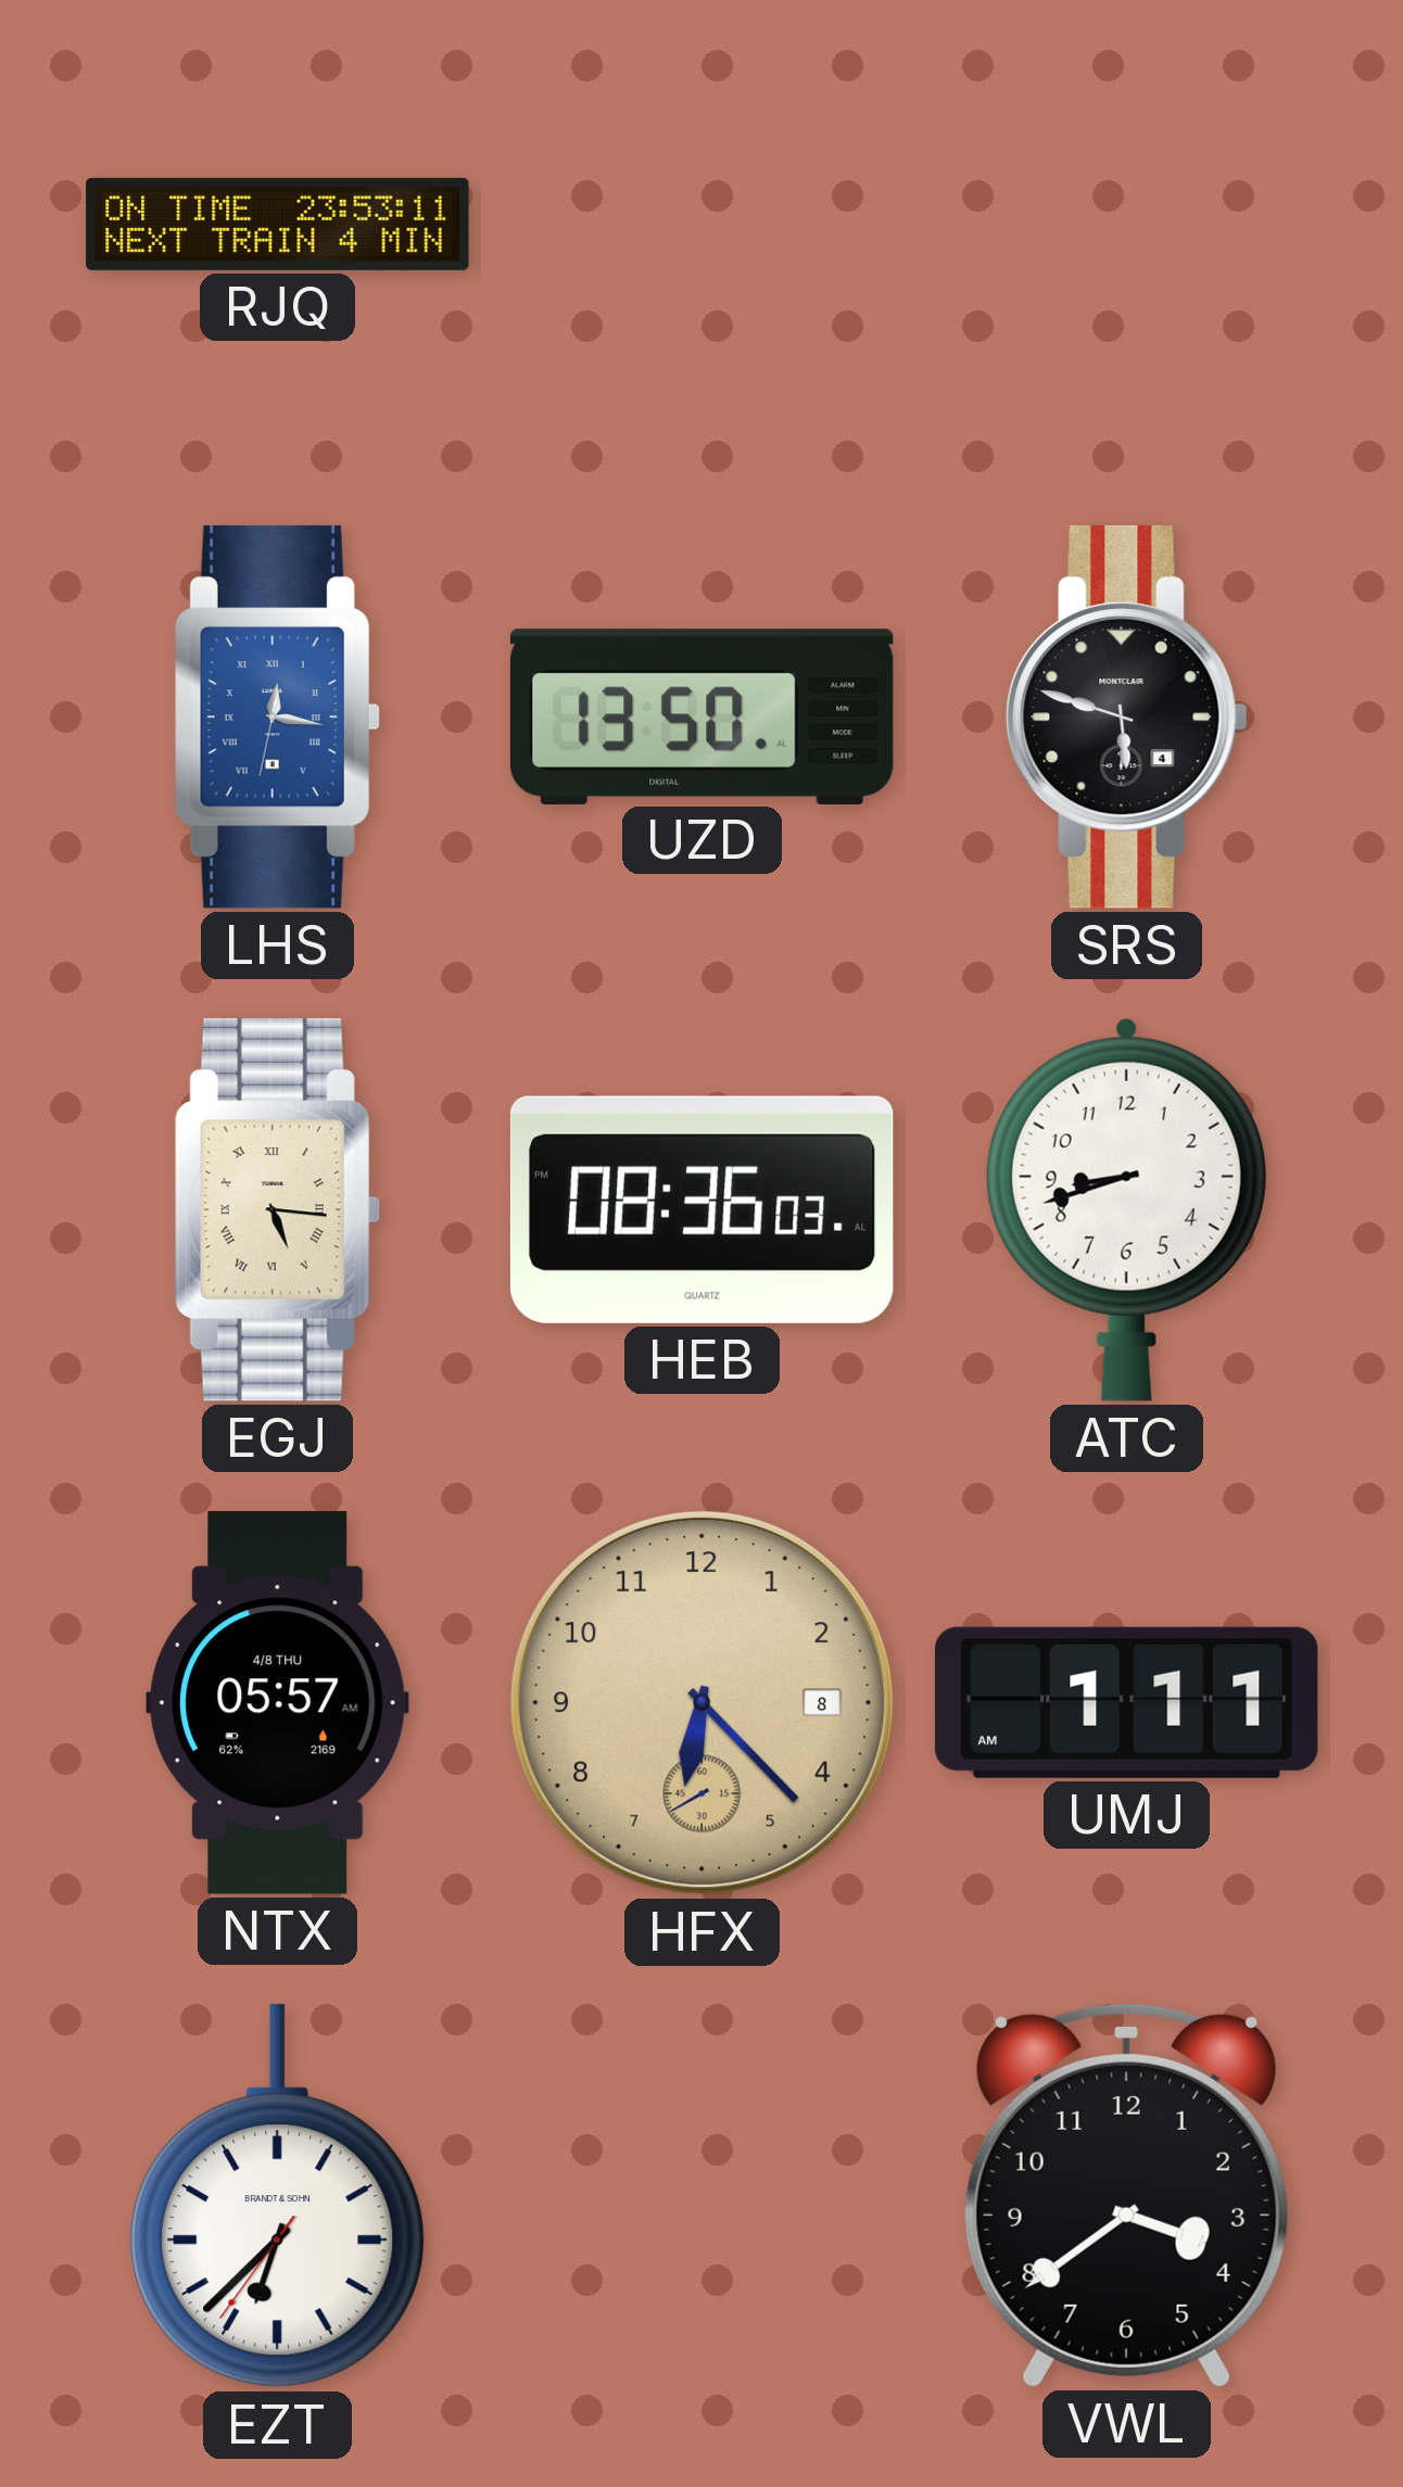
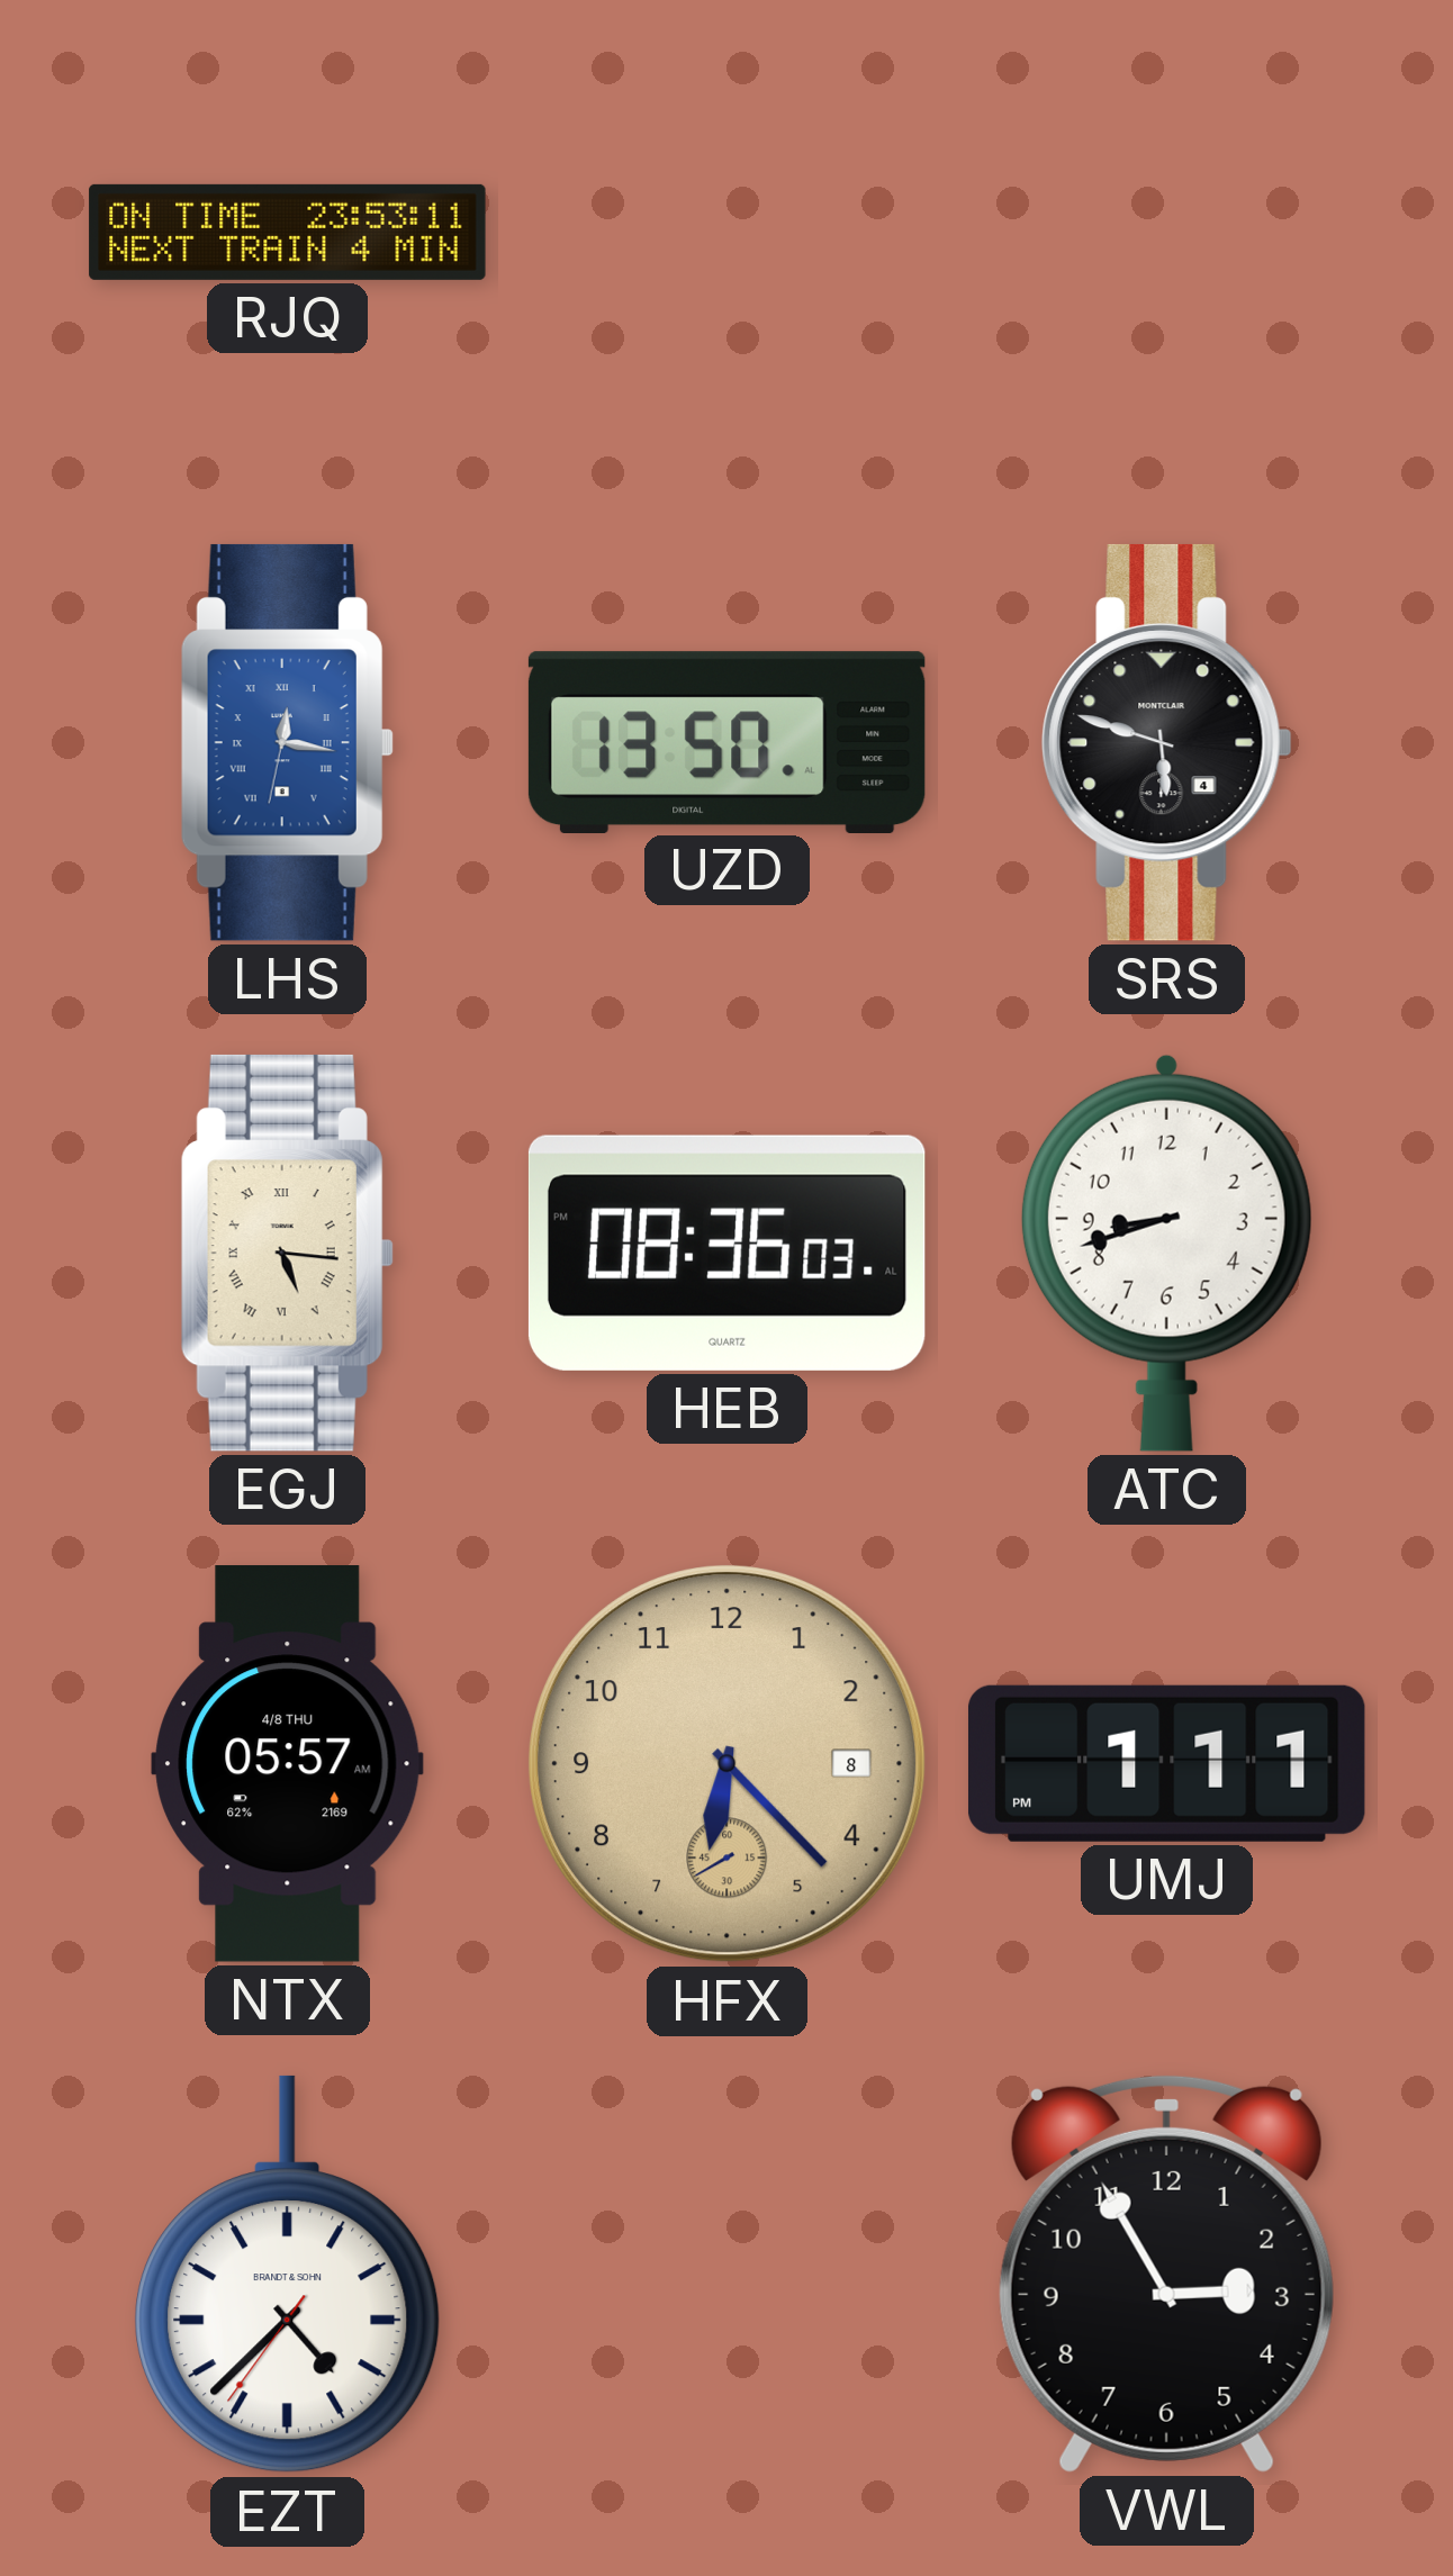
UMJ: 1:11 AM -> 1:11 PM
EZT: 6:37 -> 4:37
VWL: 3:39 -> 2:55
